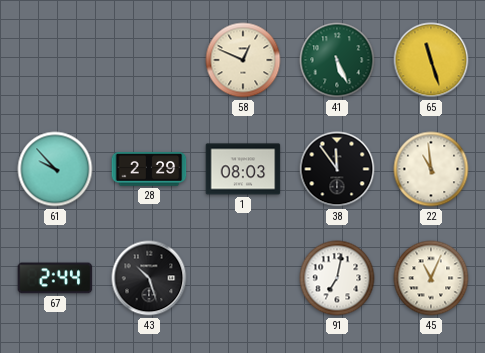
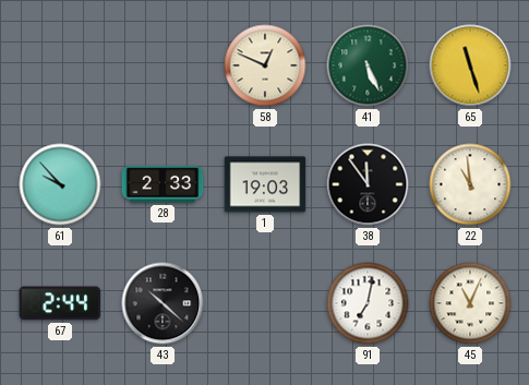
28: 2:29 -> 2:33
1: 08:03 -> 19:03
43: 10:27 -> 10:22
